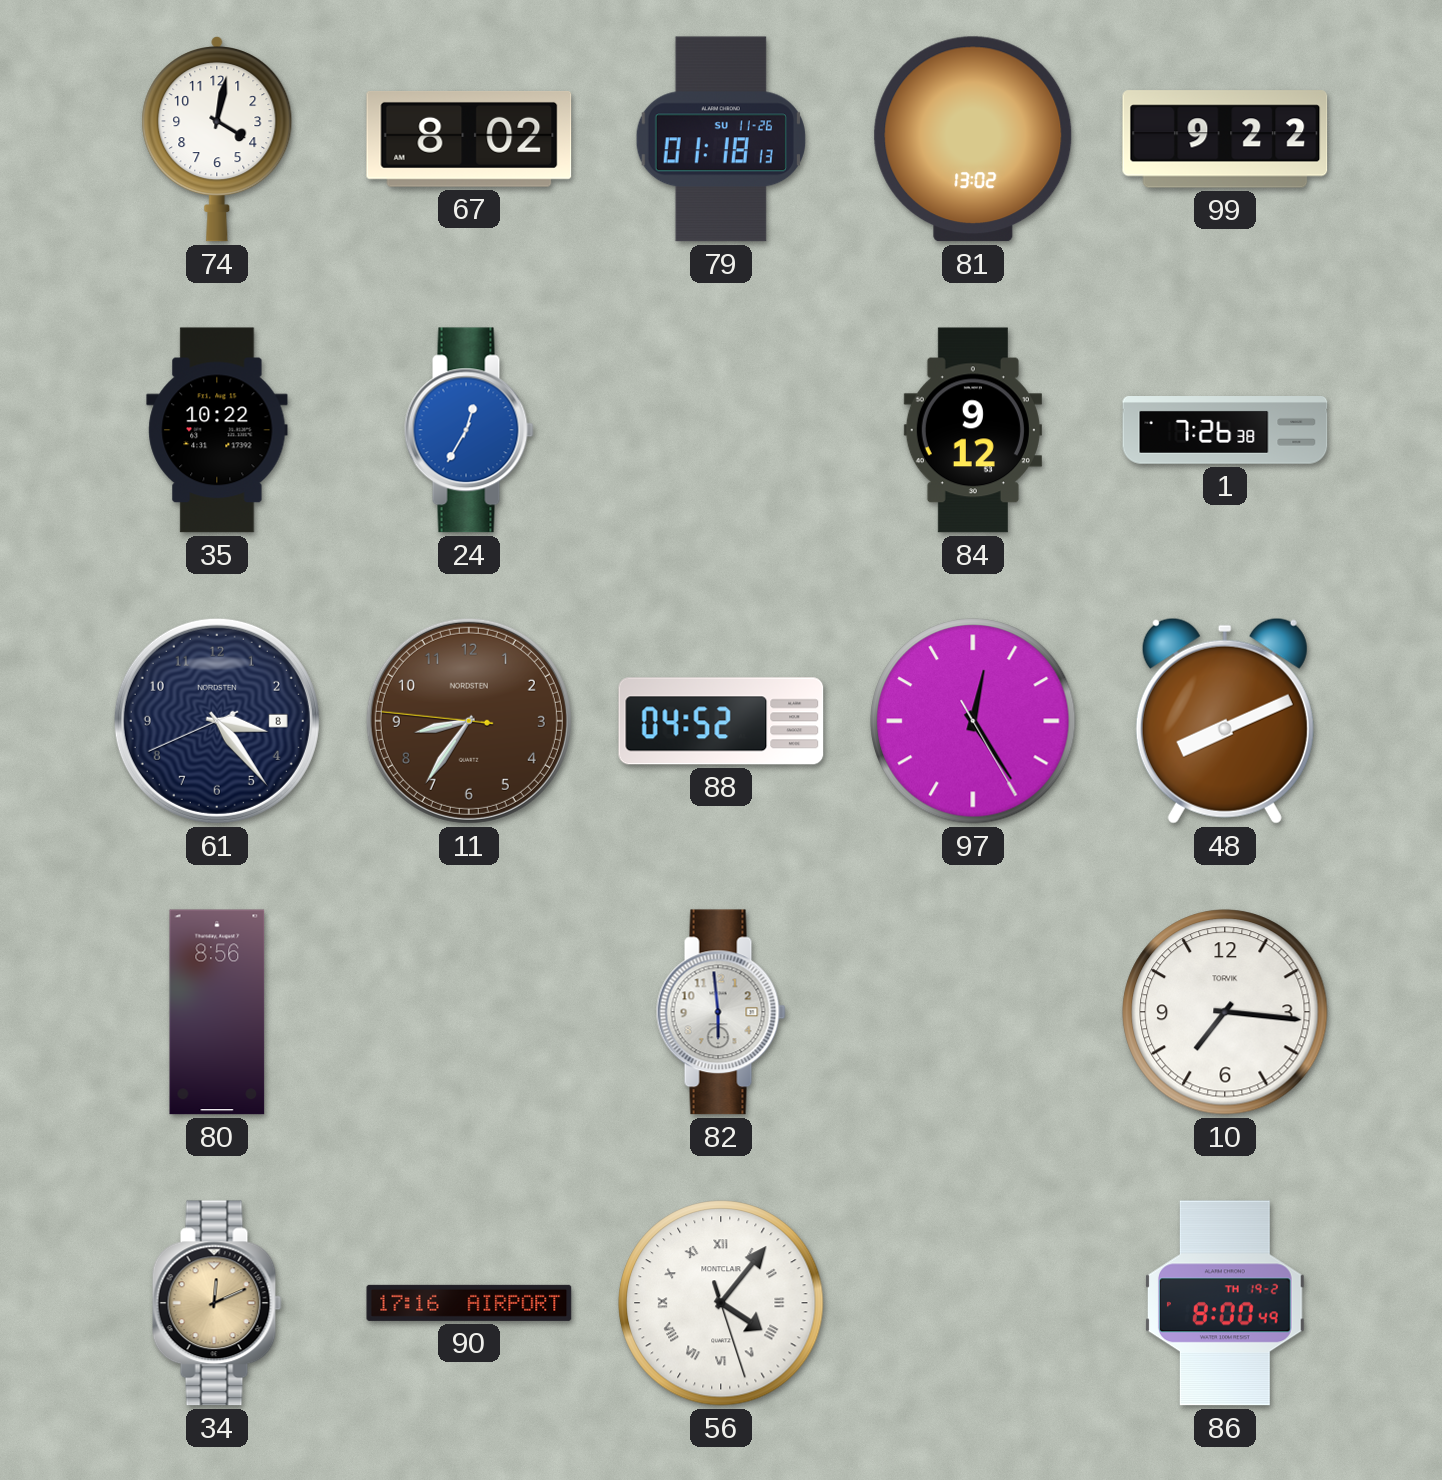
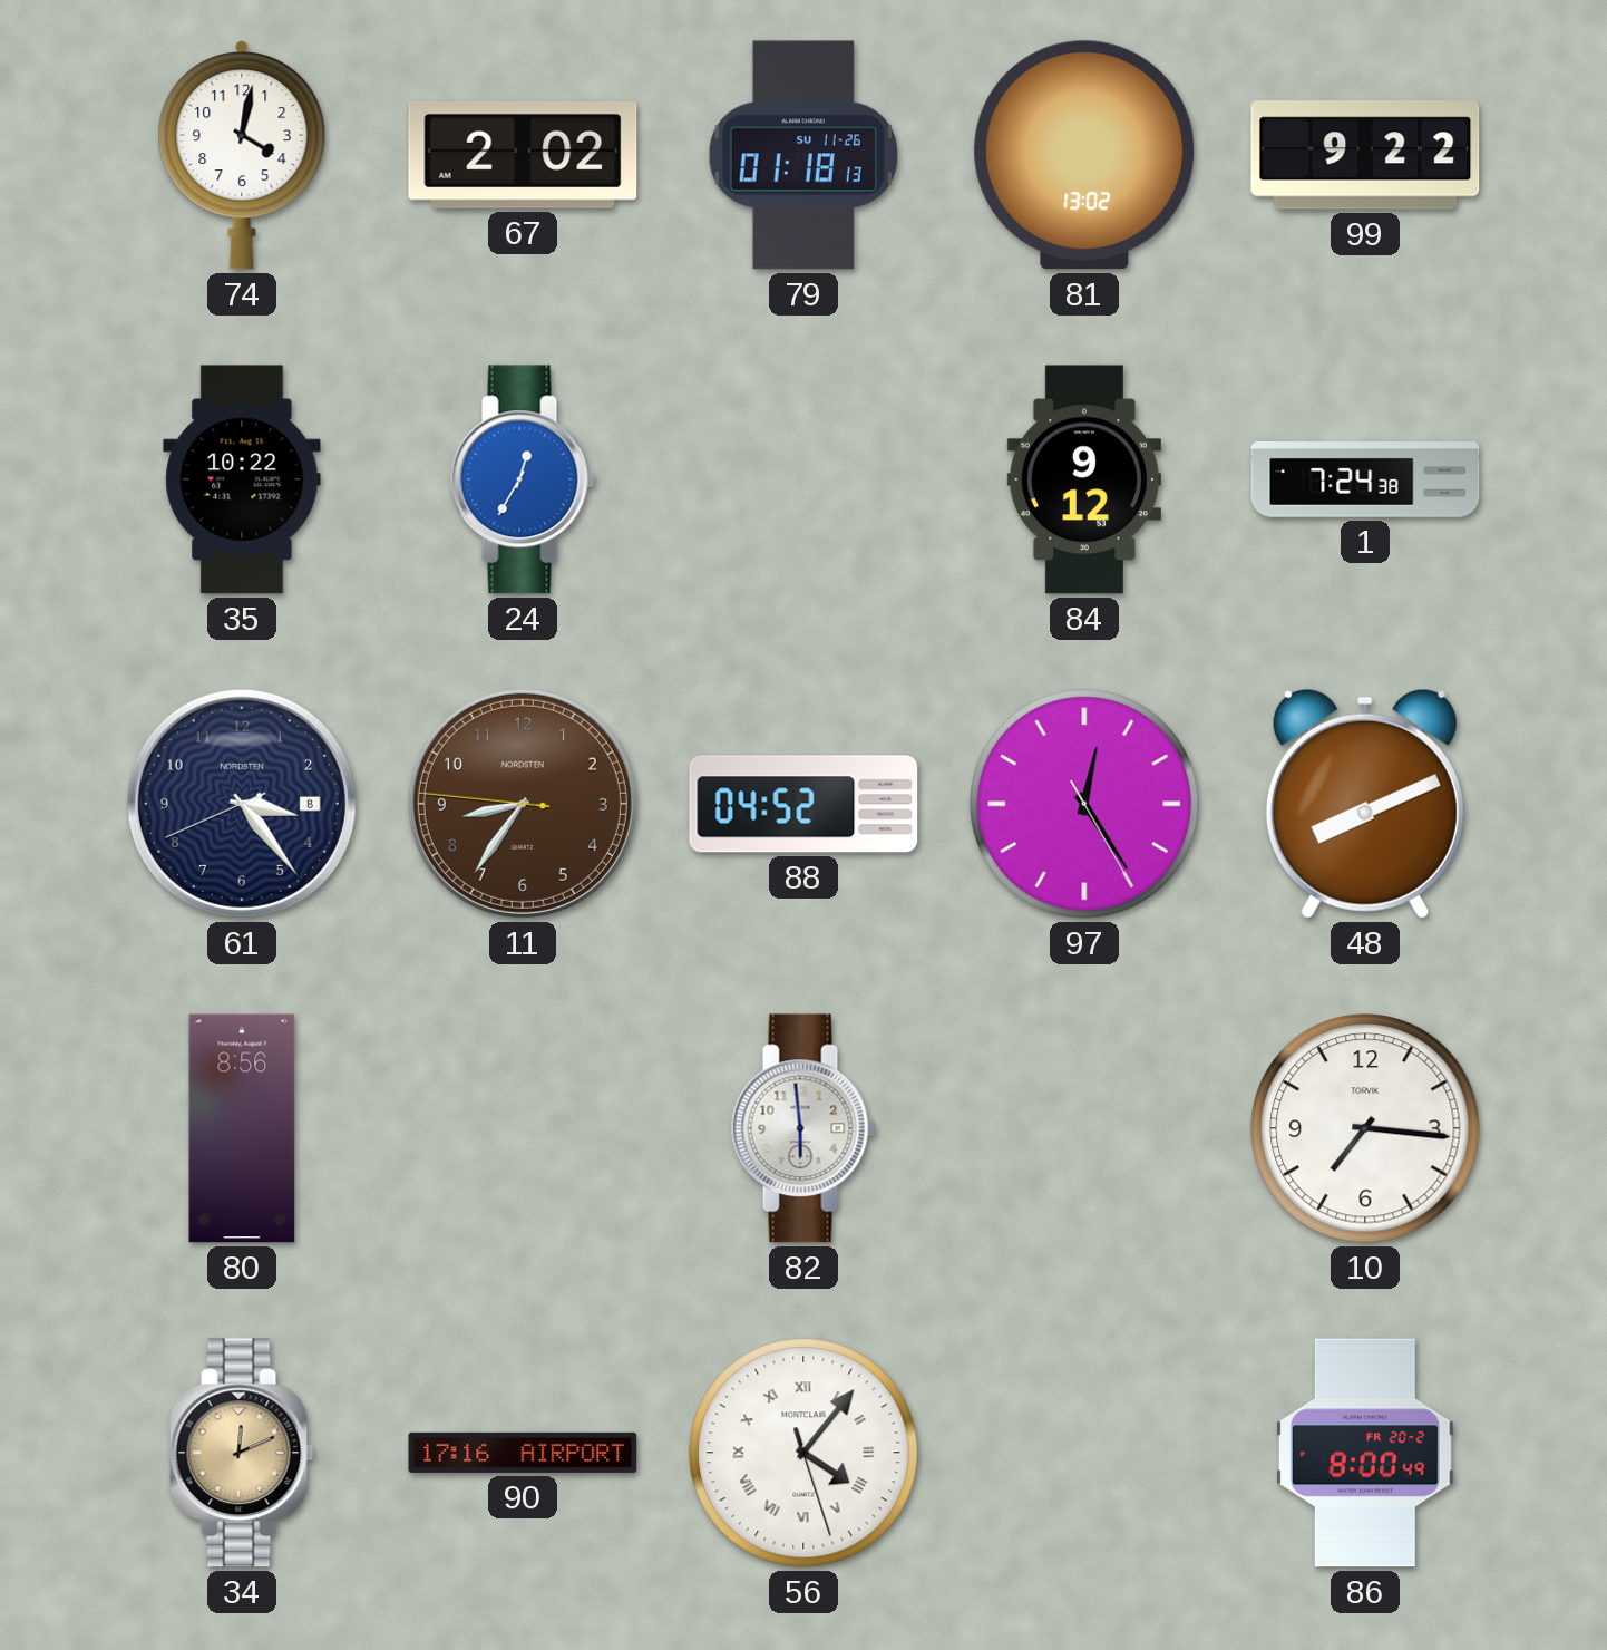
67: 8:02 -> 2:02
1: 7:26 -> 7:24
86 date: TH 19-2 -> FR 20-2
